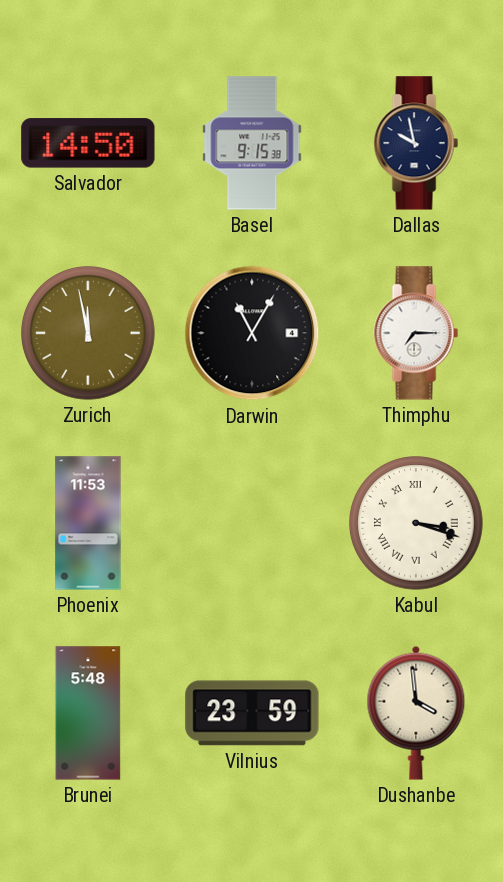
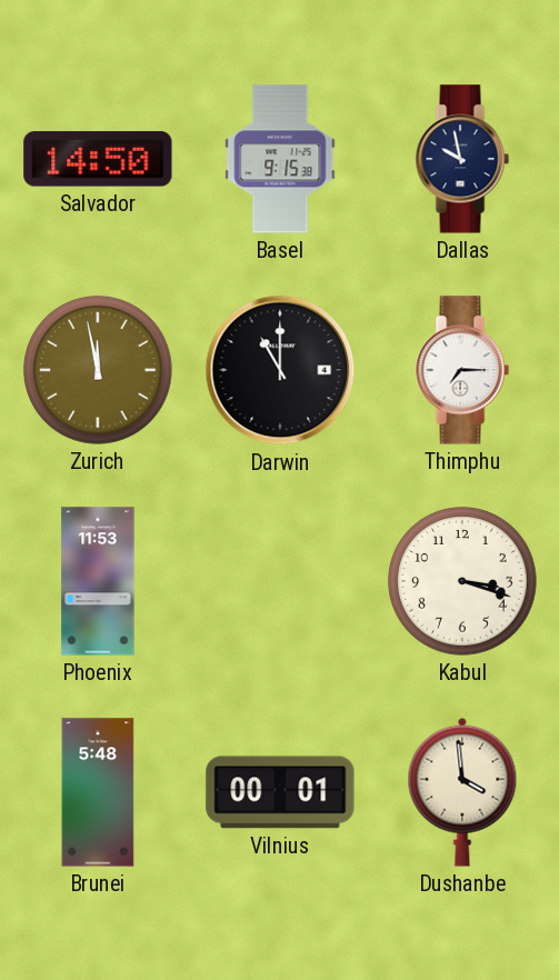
Darwin: 11:05 -> 11:00
Kabul numerals: Roman -> Arabic
Vilnius: 23:59 -> 00:01
